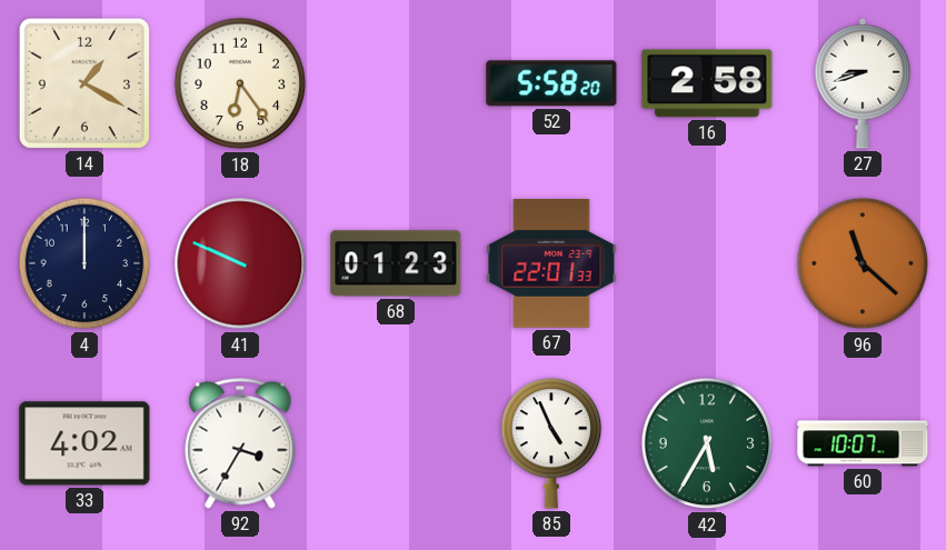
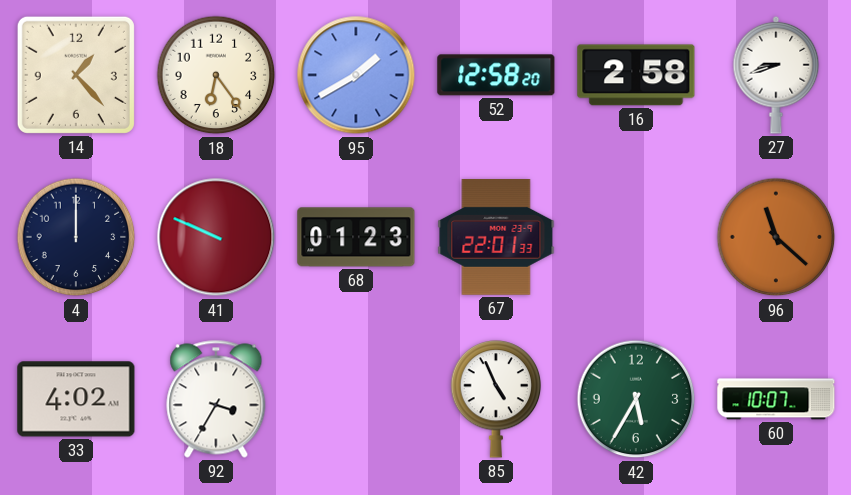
14: 1:20 -> 1:23
95: none -> 1:40
52: 5:58 -> 12:58
